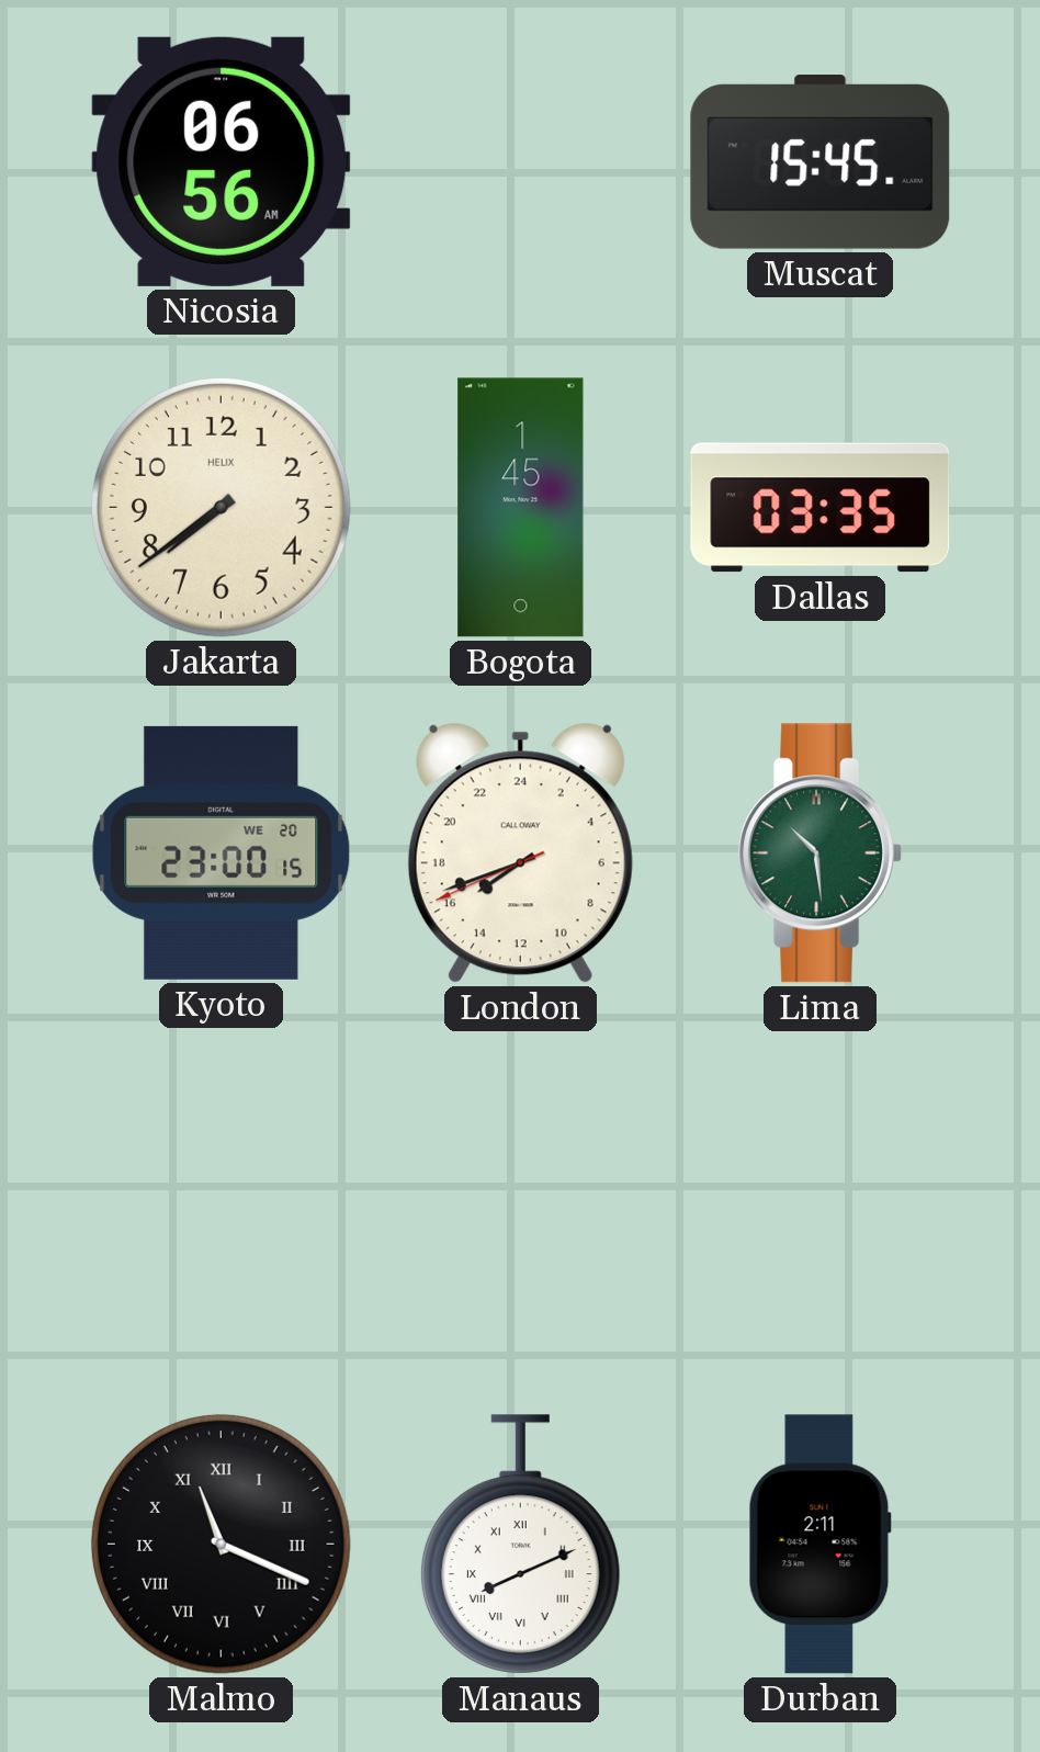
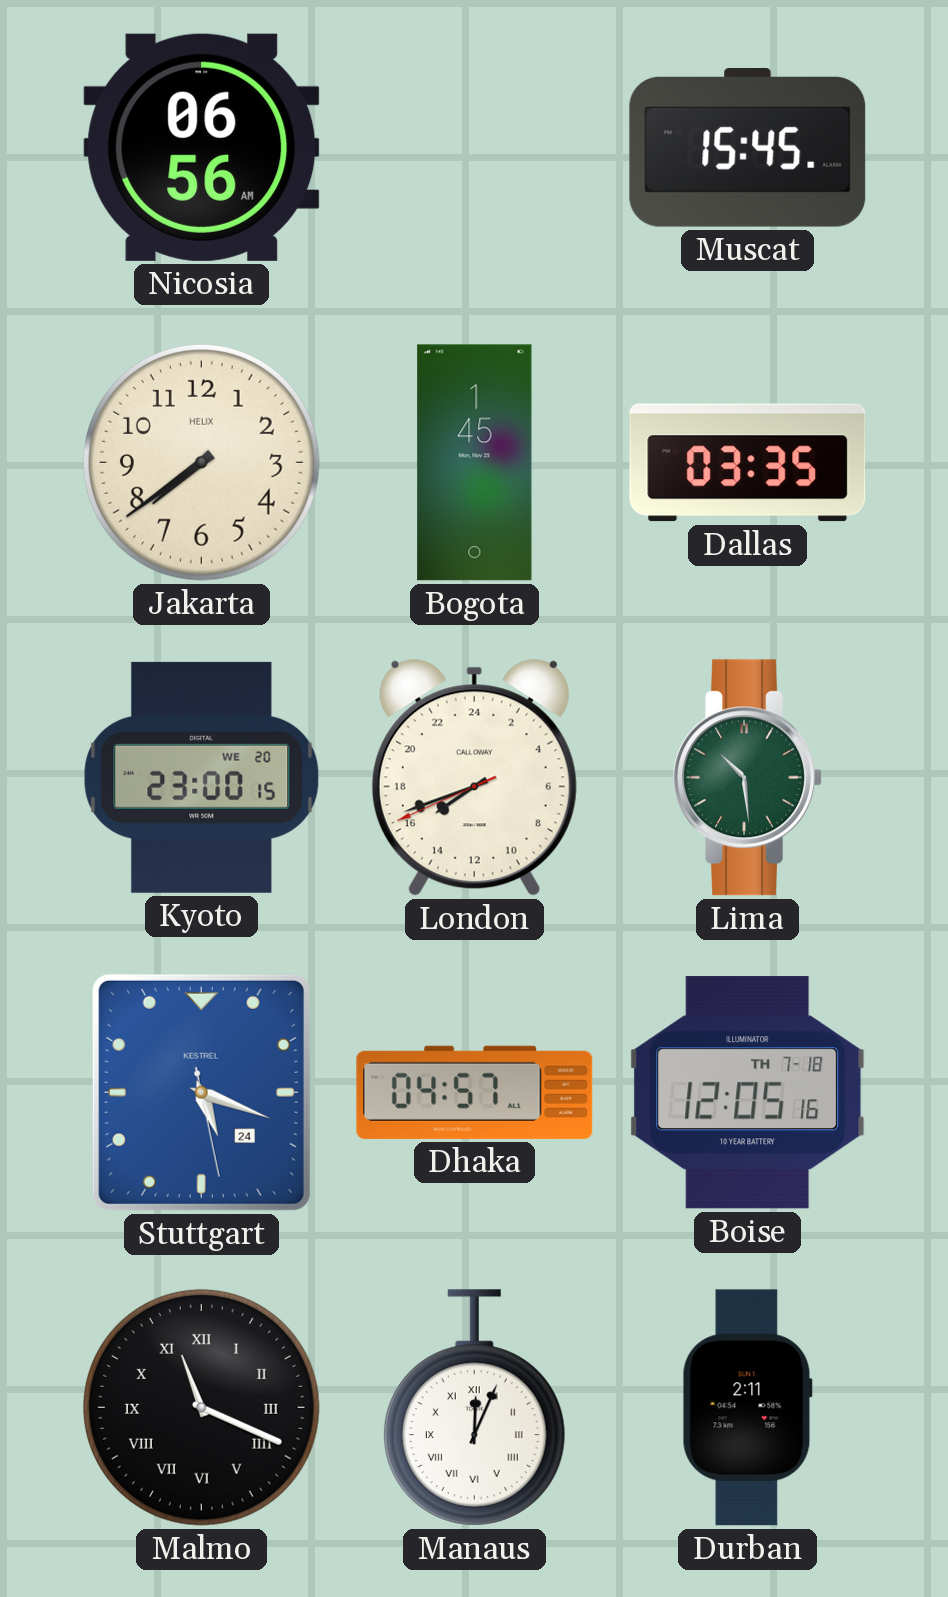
Stuttgart: none -> 5:18
Dhaka: none -> 04:57
Boise: none -> 12:05
Manaus: 8:11 -> 12:04
